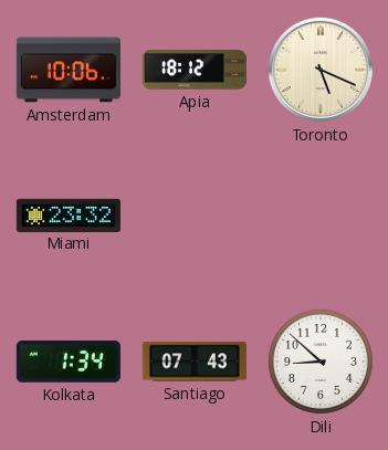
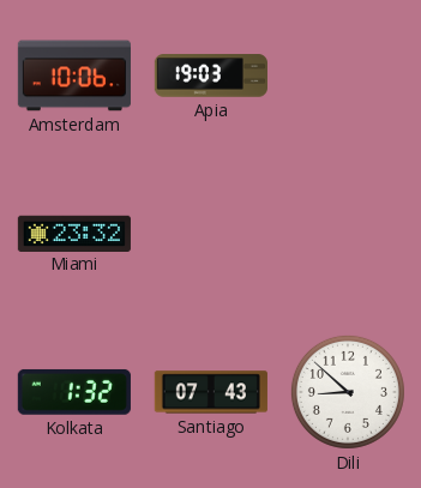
Apia: 18:12 -> 19:03
Toronto: 5:19 -> none
Kolkata: 1:34 -> 1:32
